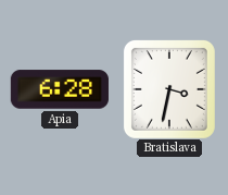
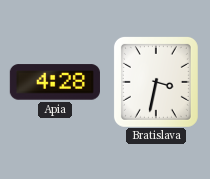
Apia: 6:28 -> 4:28
